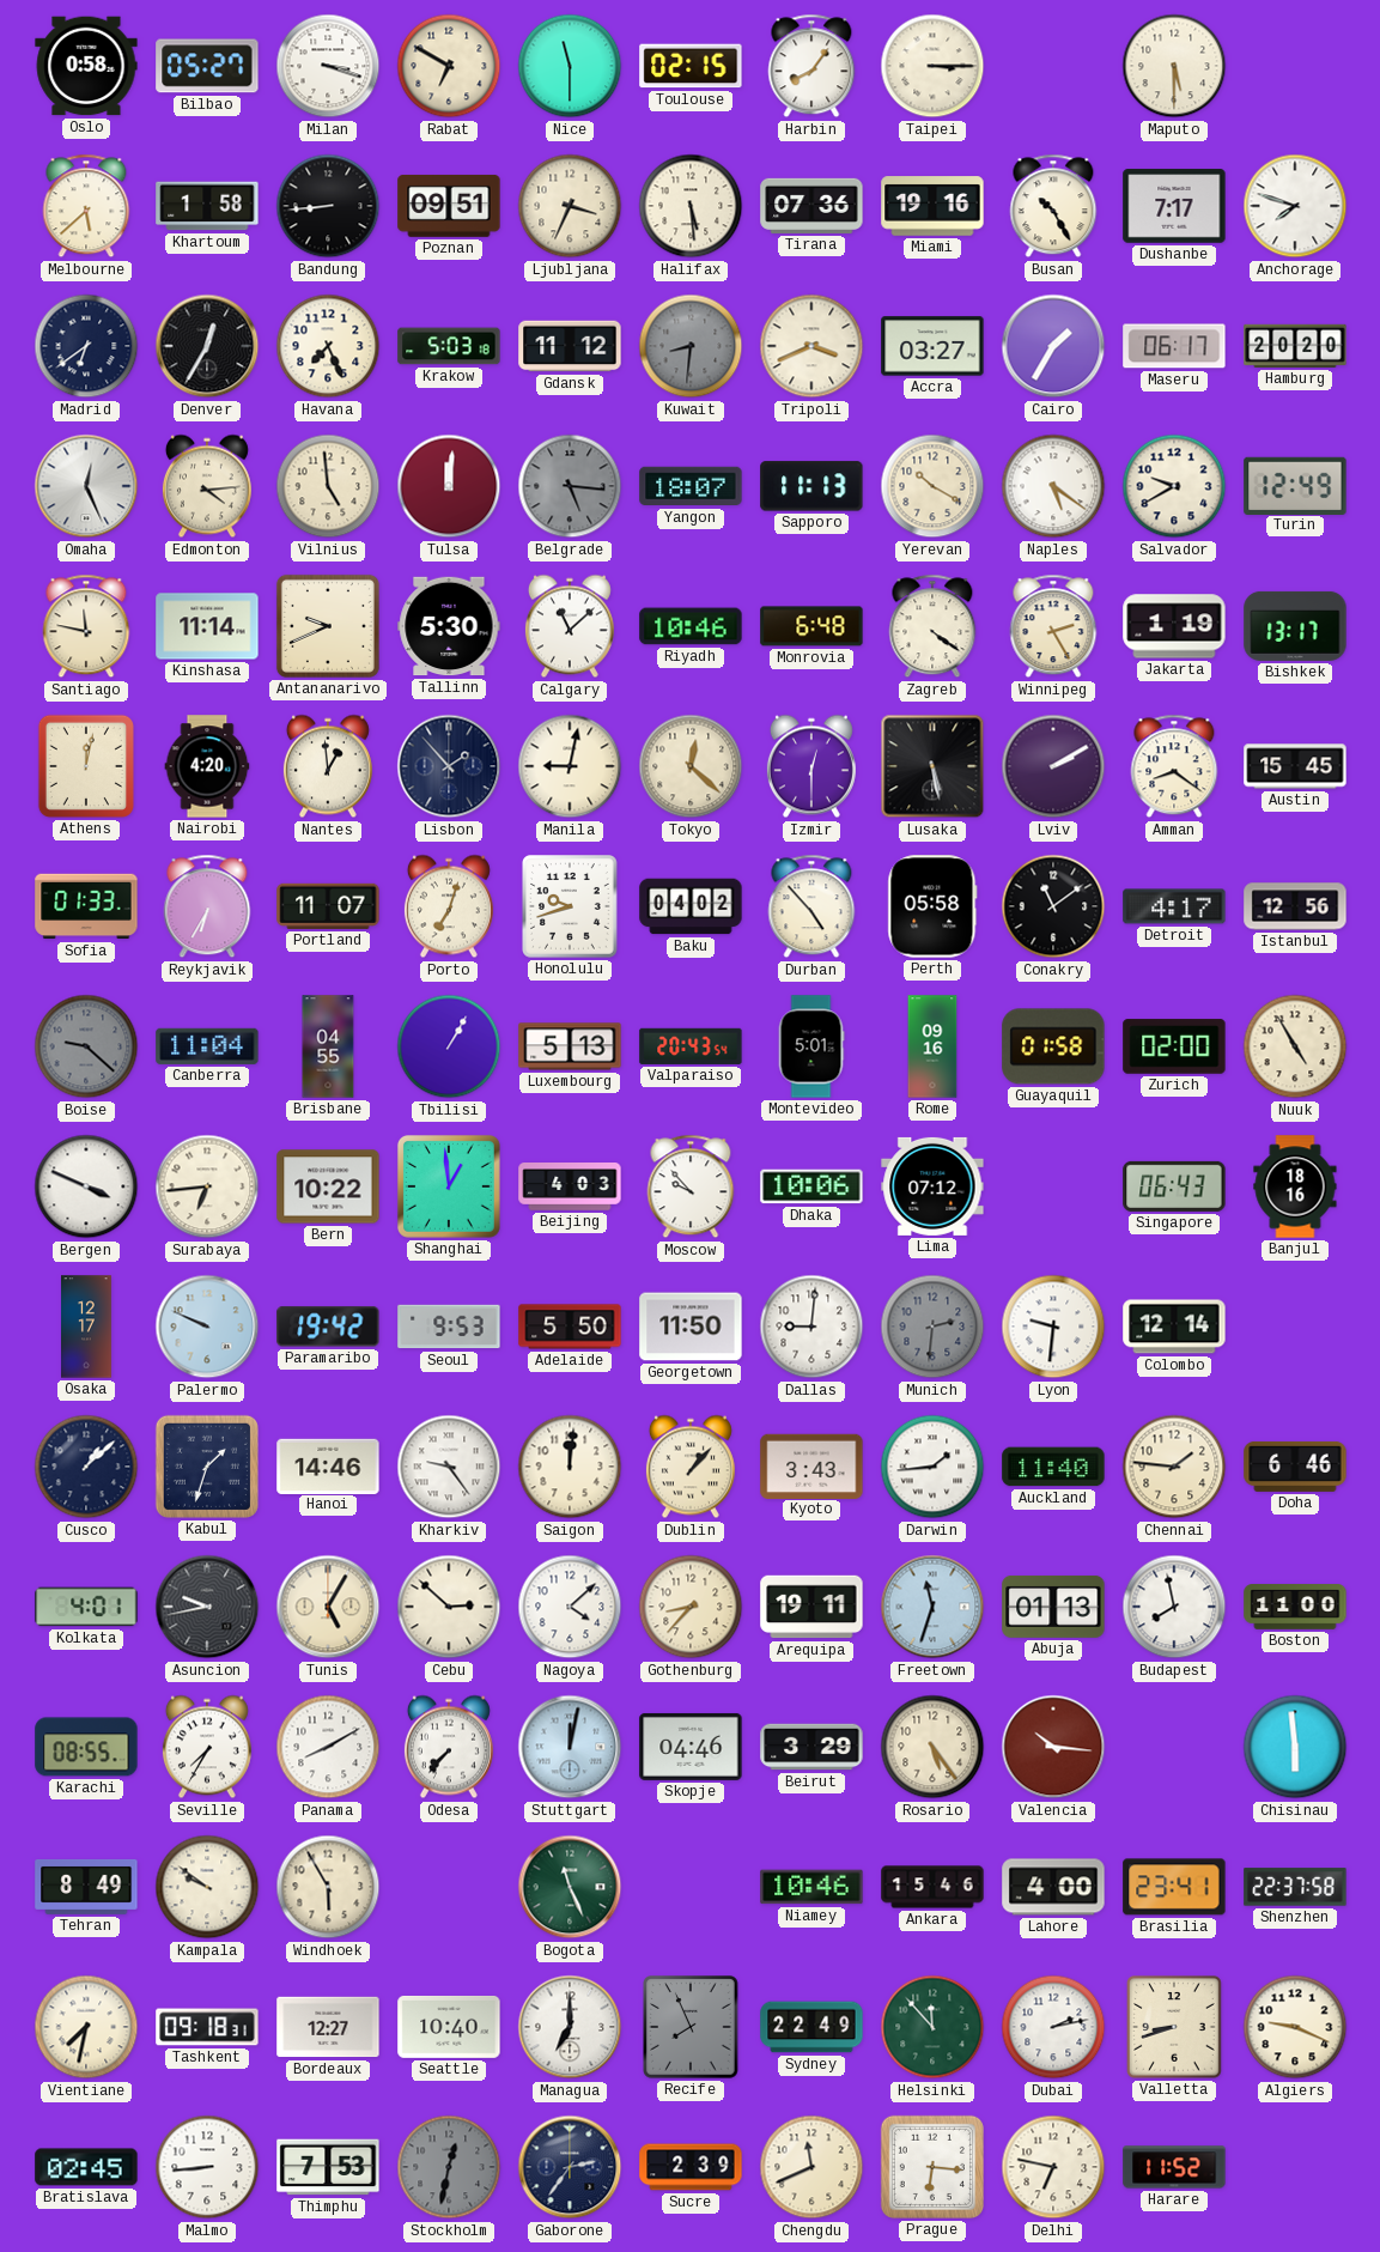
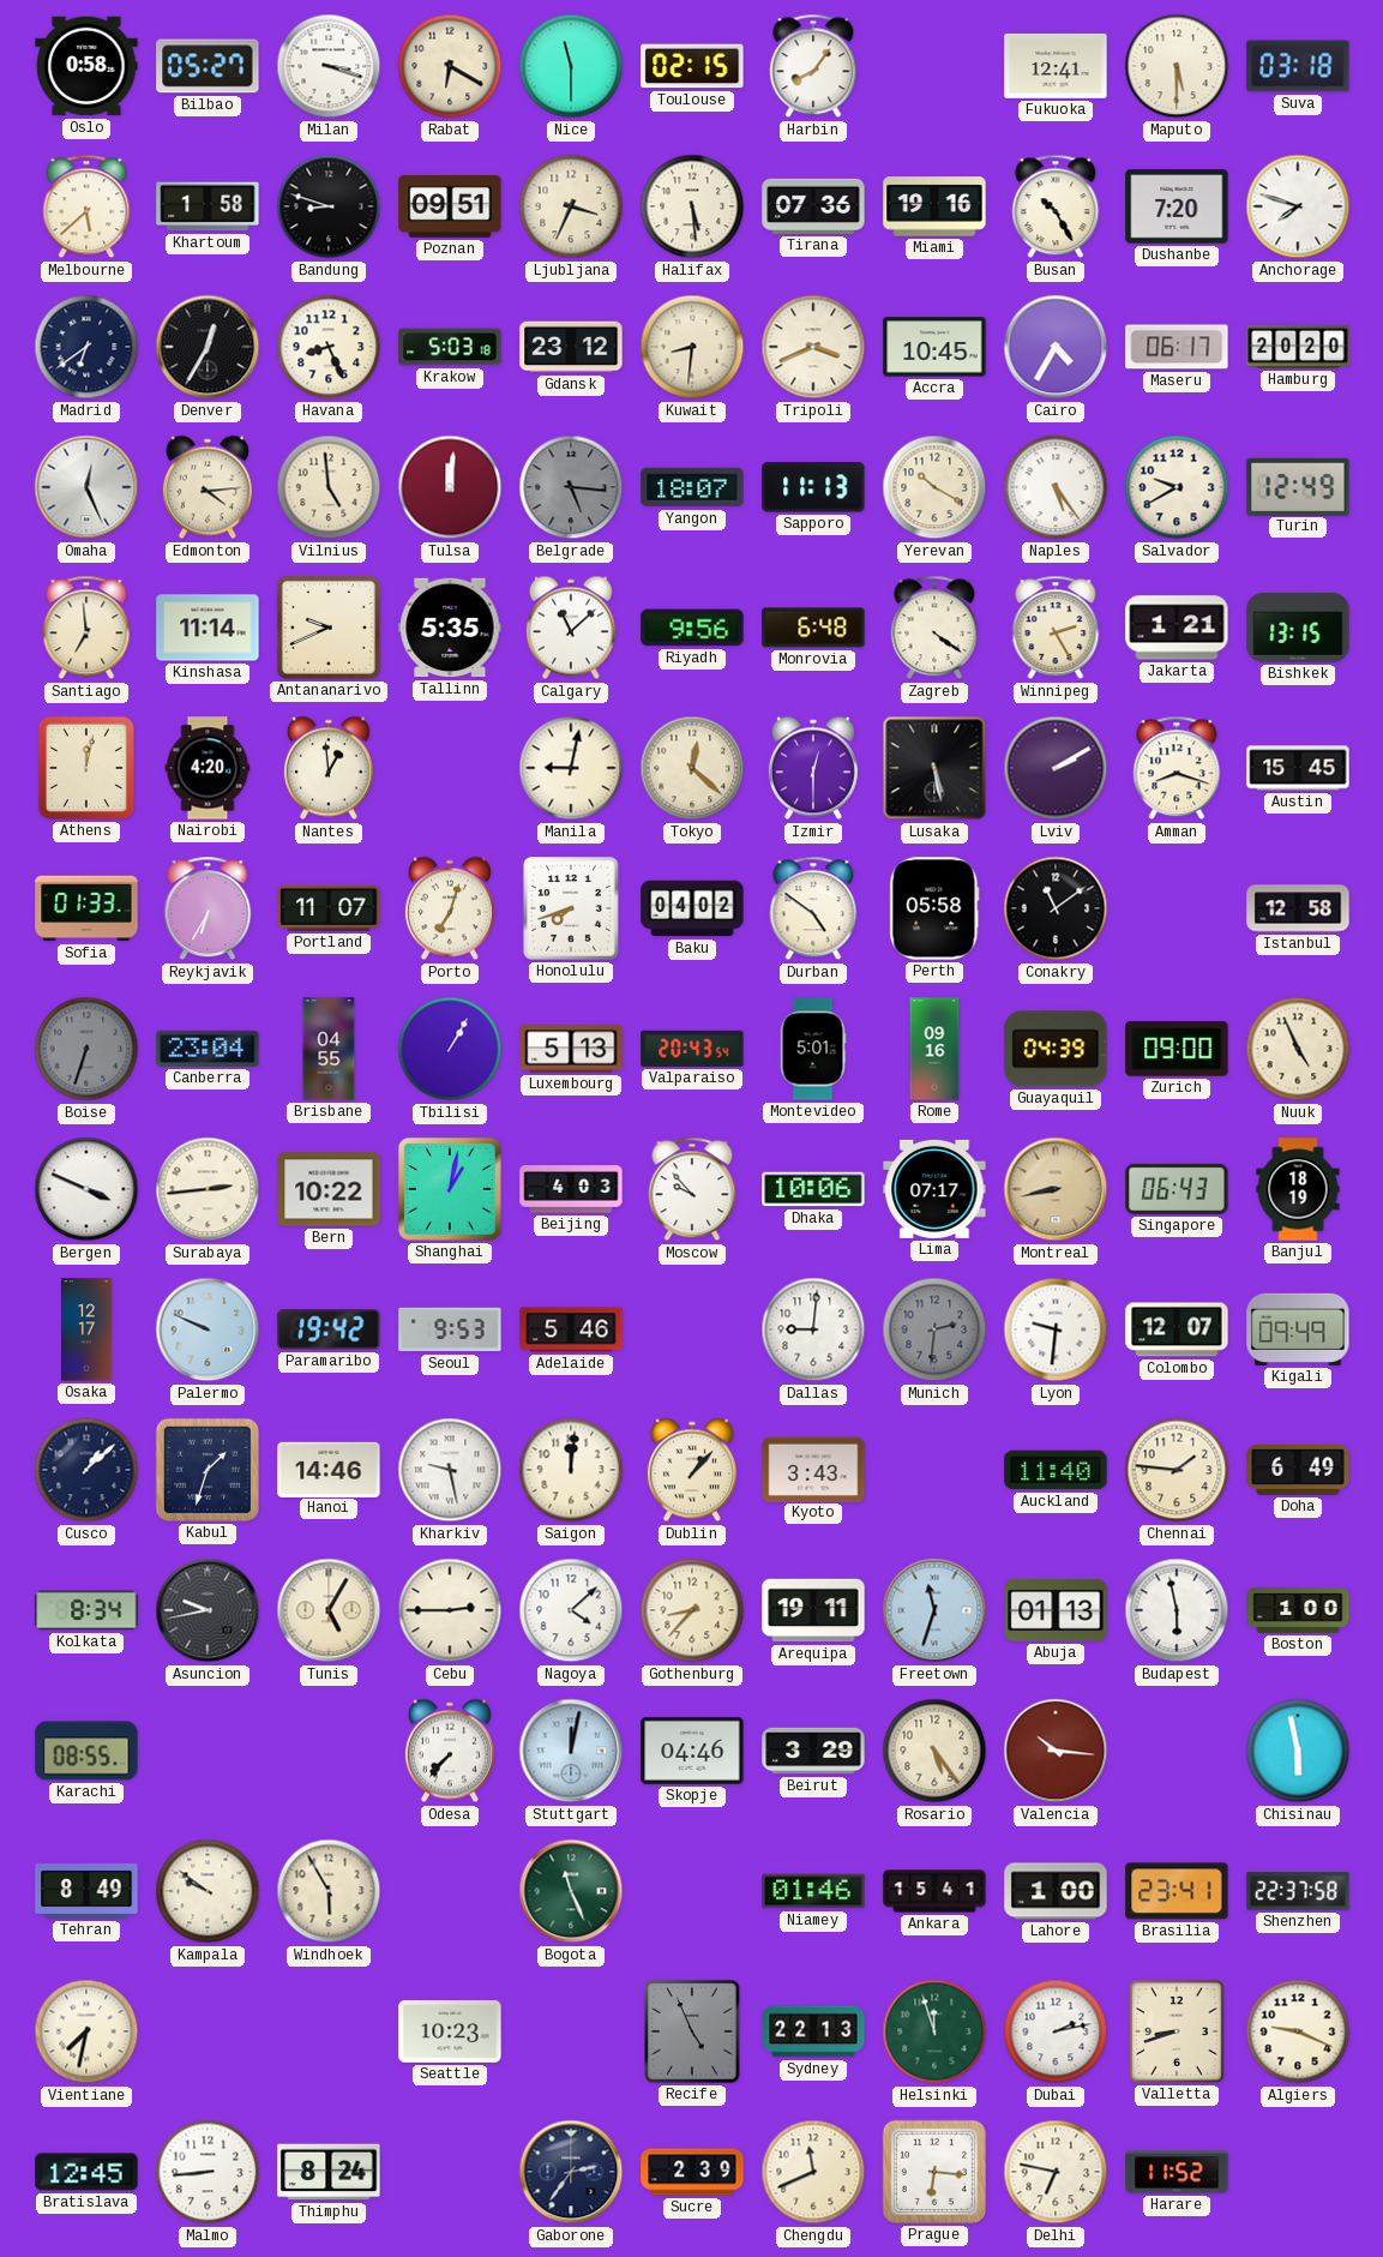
Rabat: 6:50 -> 6:20
Taipei: 3:15 -> none
Fukuoka: none -> 12:41
Suva: none -> 03:18
Bandung: 8:44 -> 8:48
Dushanbe: 7:17 -> 7:20
Havana: 7:26 -> 8:26
Gdansk: 11:12 -> 23:12
Kuwait dial: grey -> cream
Accra: 03:27 -> 10:45
Cairo: 1:35 -> 4:35
Naples: 5:21 -> 5:24
Santiago: 11:47 -> 6:59
Tallinn: 5:30 -> 5:35
Riyadh: 10:46 -> 9:56
Jakarta: 1:19 -> 1:21
Bishkek: 13:17 -> 13:15
Lisbon: 1:53 -> none
Amman: 8:21 -> 8:18
Honolulu: 9:42 -> 7:42
Durban: 4:53 -> 4:51
Detroit: 4:17 -> none
Istanbul: 12:56 -> 12:58
Boise: 9:22 -> 6:33
Canberra: 11:04 -> 23:04
Guayaquil: 01:58 -> 04:39
Zurich: 02:00 -> 09:00
Nuuk: 4:55 -> 4:56
Surabaya: 6:44 -> 2:44
Shanghai: 12:59 -> 1:02
Lima: 07:12 -> 07:17
Montreal: none -> 8:43
Banjul: 18:16 -> 18:19
Adelaide: 5:50 -> 5:46
Georgetown: 11:50 -> none
Colombo: 12:14 -> 12:07
Kigali: none -> 09:49
Kharkiv: 9:24 -> 9:28
Darwin: 1:44 -> none
Doha: 6:46 -> 6:49
Kolkata: 4:01 -> 8:34
Cebu: 2:52 -> 2:45
Budapest: 7:58 -> 5:58
Boston: 11:00 -> 1:00
Seville: 7:35 -> none
Panama: 8:10 -> none
Chisinau: 5:59 -> 5:58
Niamey: 10:46 -> 01:46
Ankara: 15:46 -> 15:41
Lahore: 4:00 -> 1:00
Tashkent: 09:18 -> none
Bordeaux: 12:27 -> none
Seattle: 10:40 -> 10:23
Managua: 7:00 -> none
Recife: 7:56 -> 4:56
Sydney: 22:49 -> 22:13
Helsinki: 11:53 -> 11:57
Bratislava: 02:45 -> 12:45
Thimphu: 7:53 -> 8:24
Stockholm: 12:32 -> none
